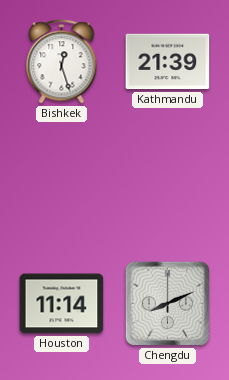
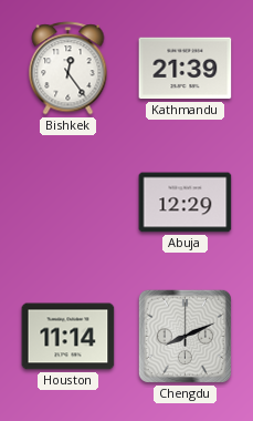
Bishkek: 12:27 -> 12:24
Abuja: none -> 12:29
